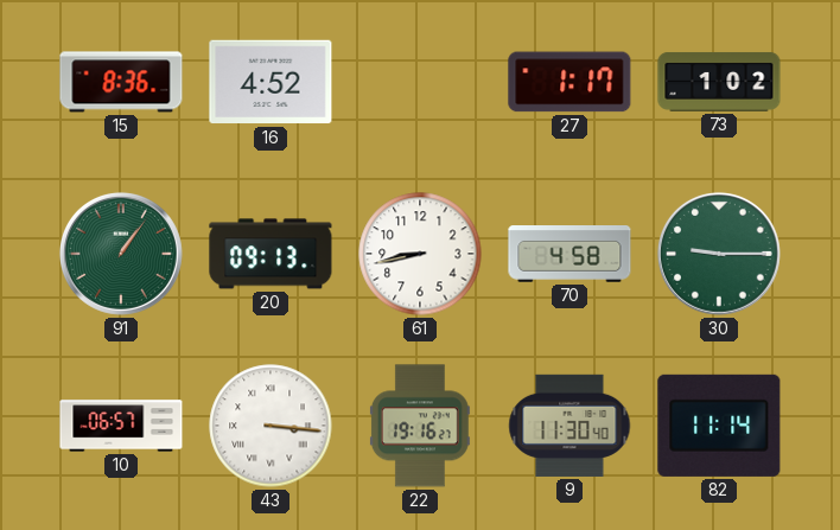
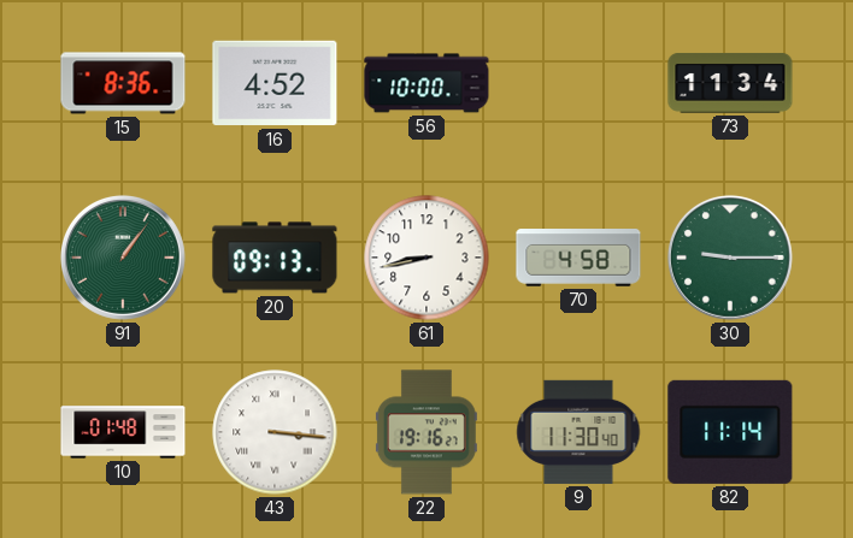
56: none -> 10:00
27: 1:17 -> none
73: 1:02 -> 11:34
10: 06:57 -> 01:48
